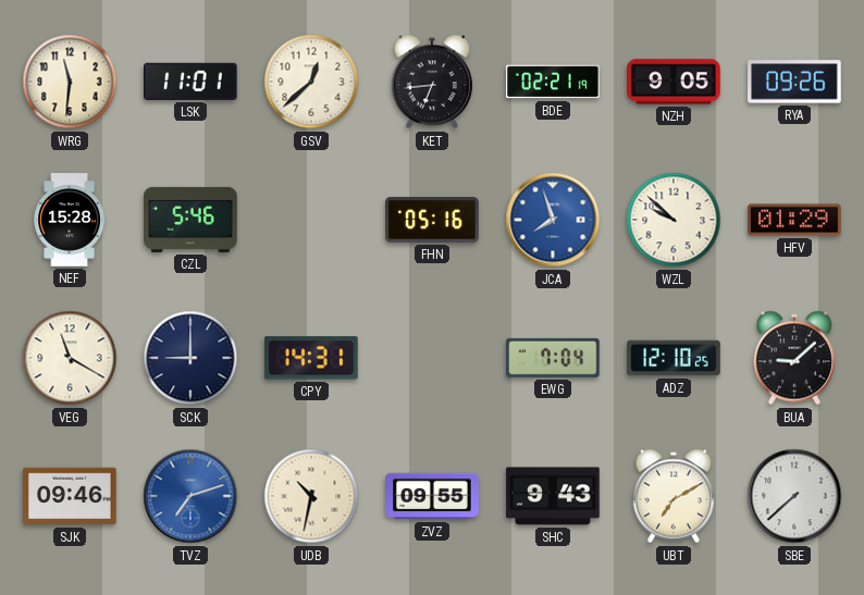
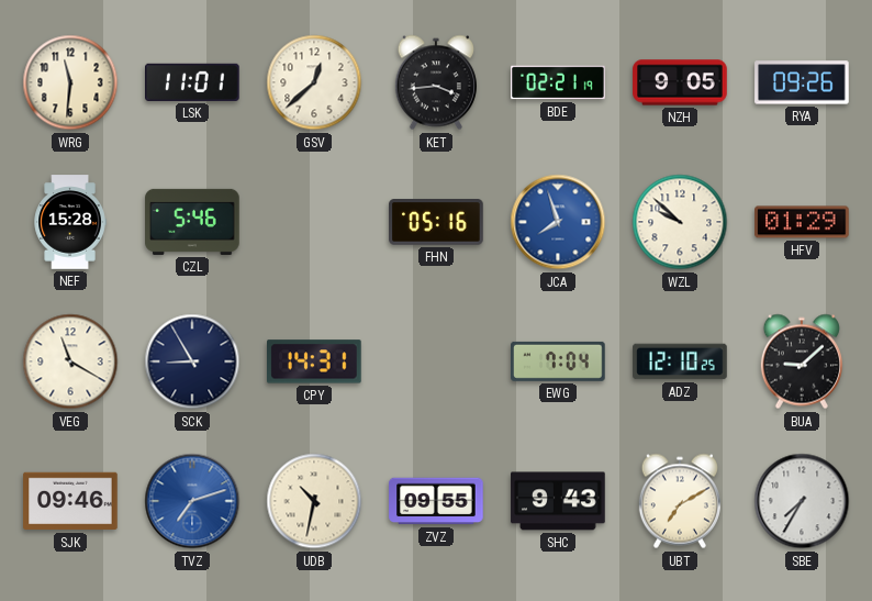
KET: 6:44 -> 3:44
SCK: 9:00 -> 8:55
SBE: 7:38 -> 7:35
